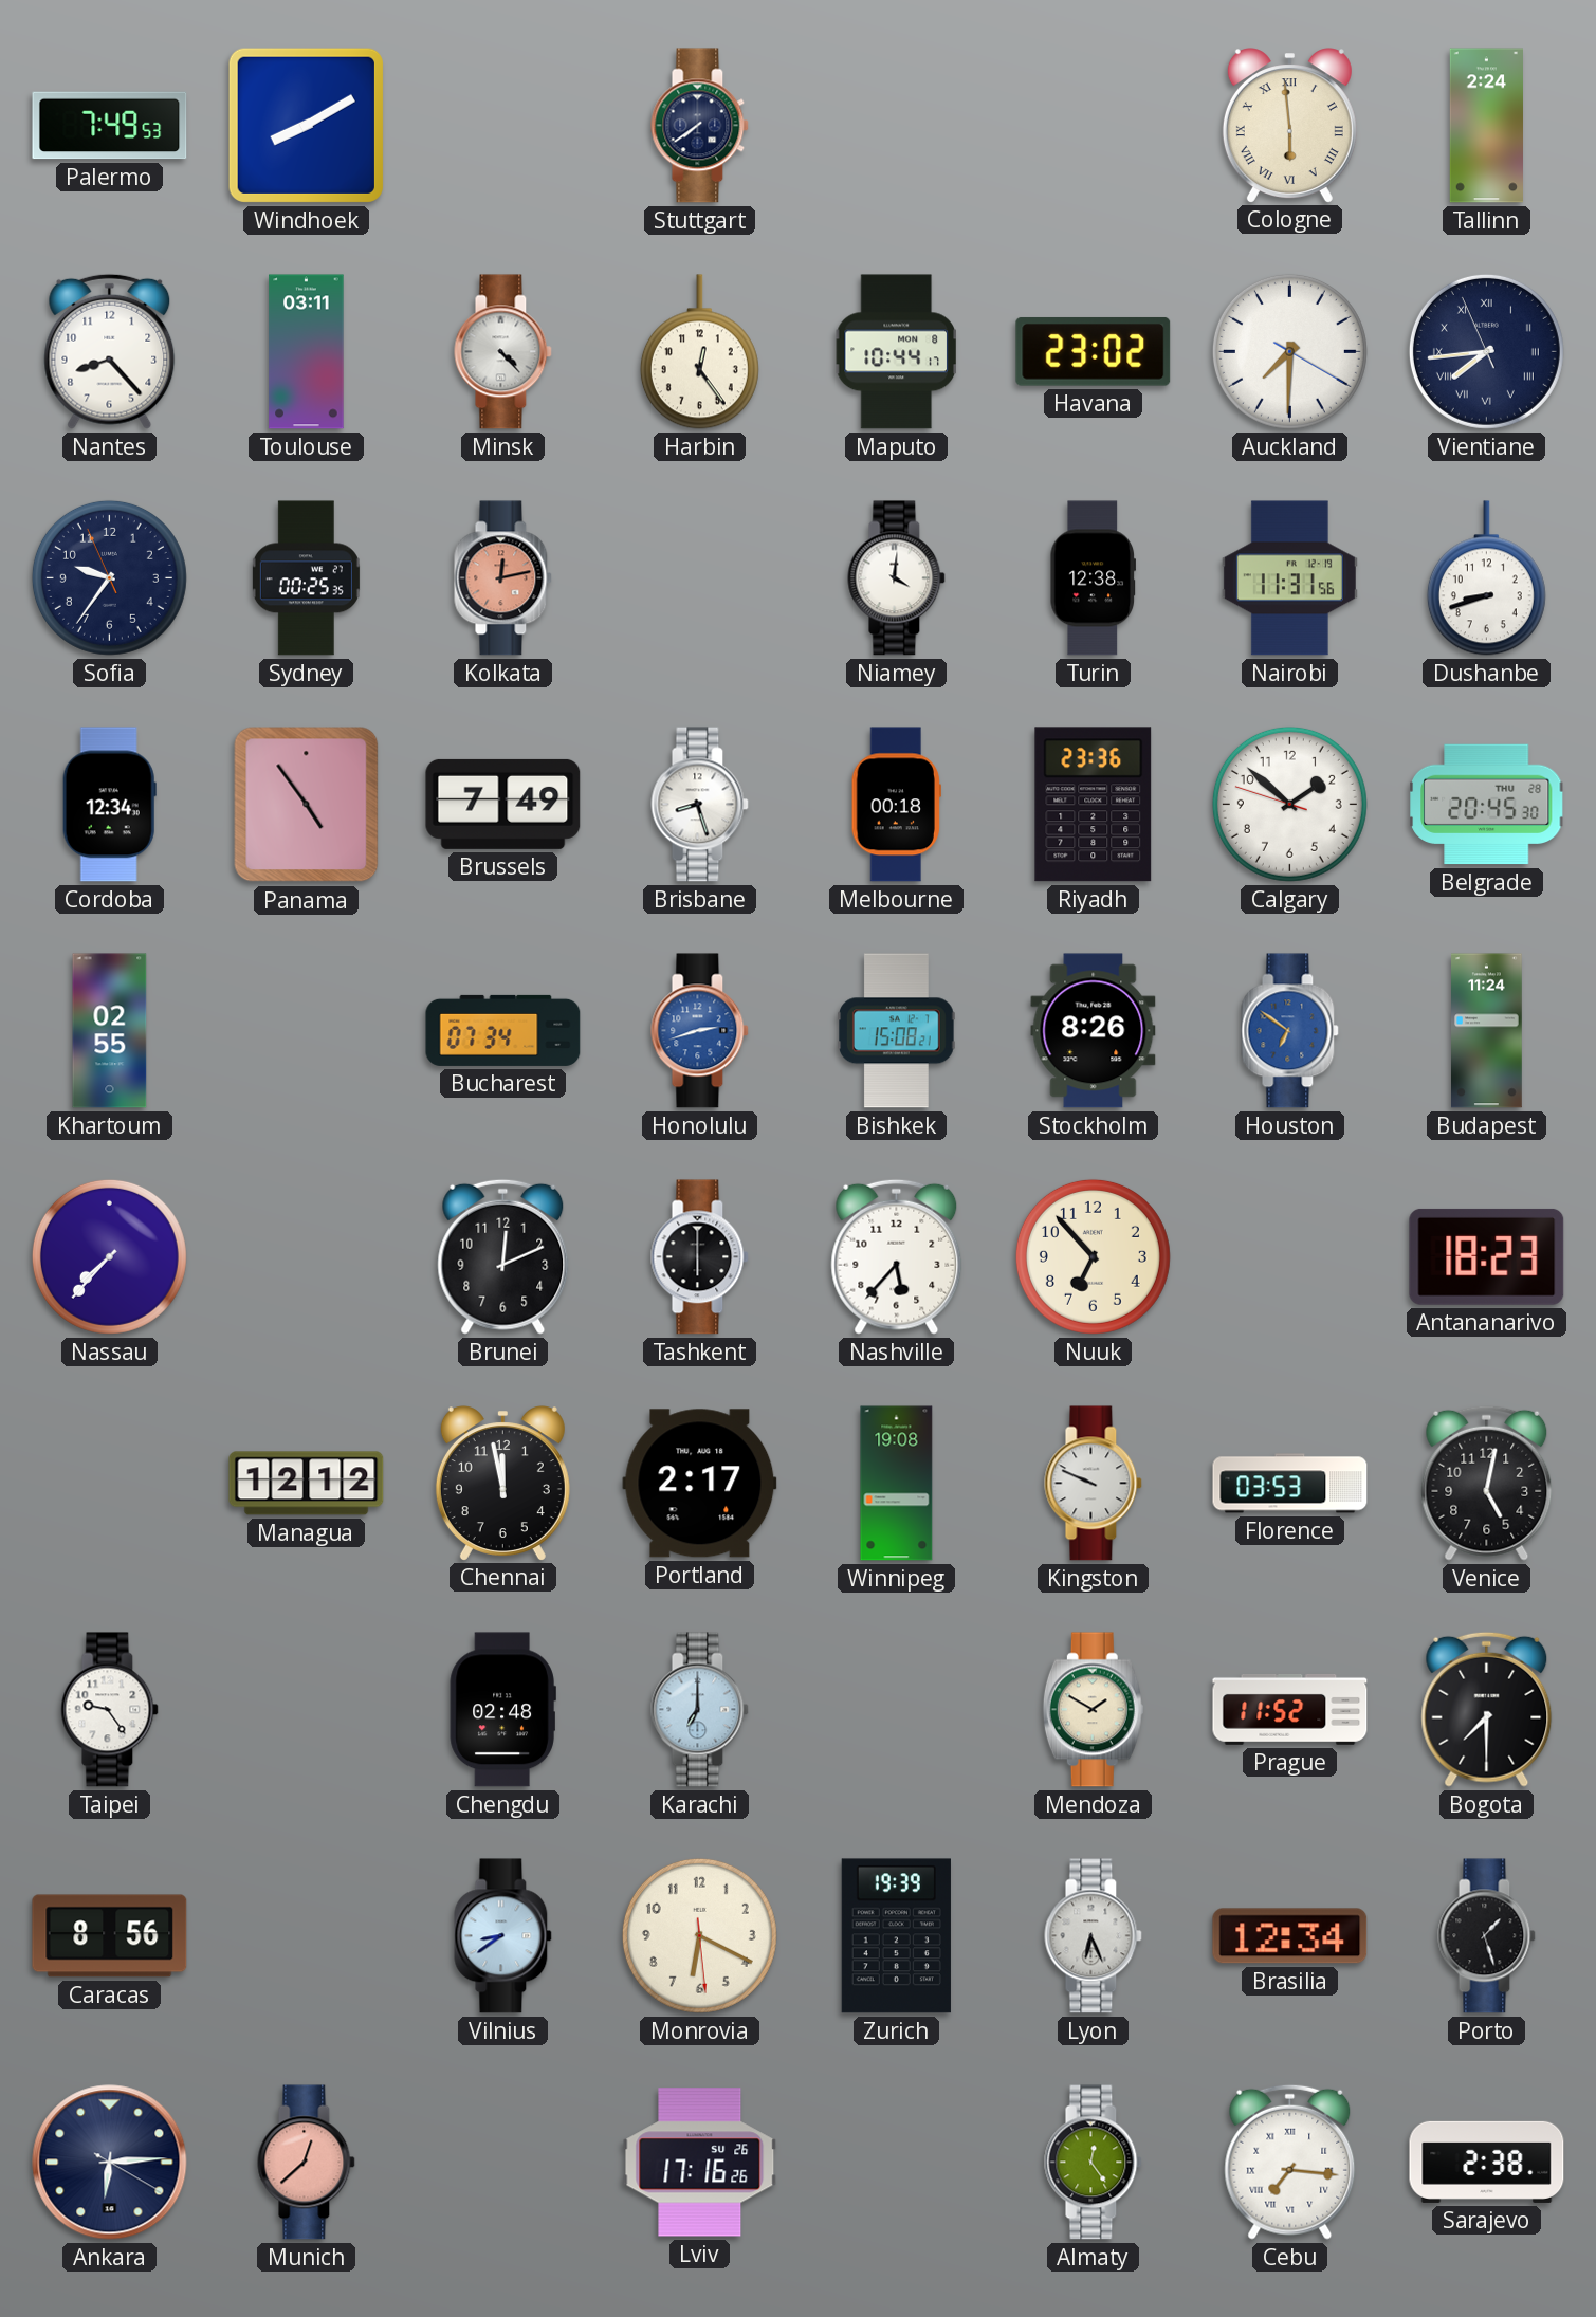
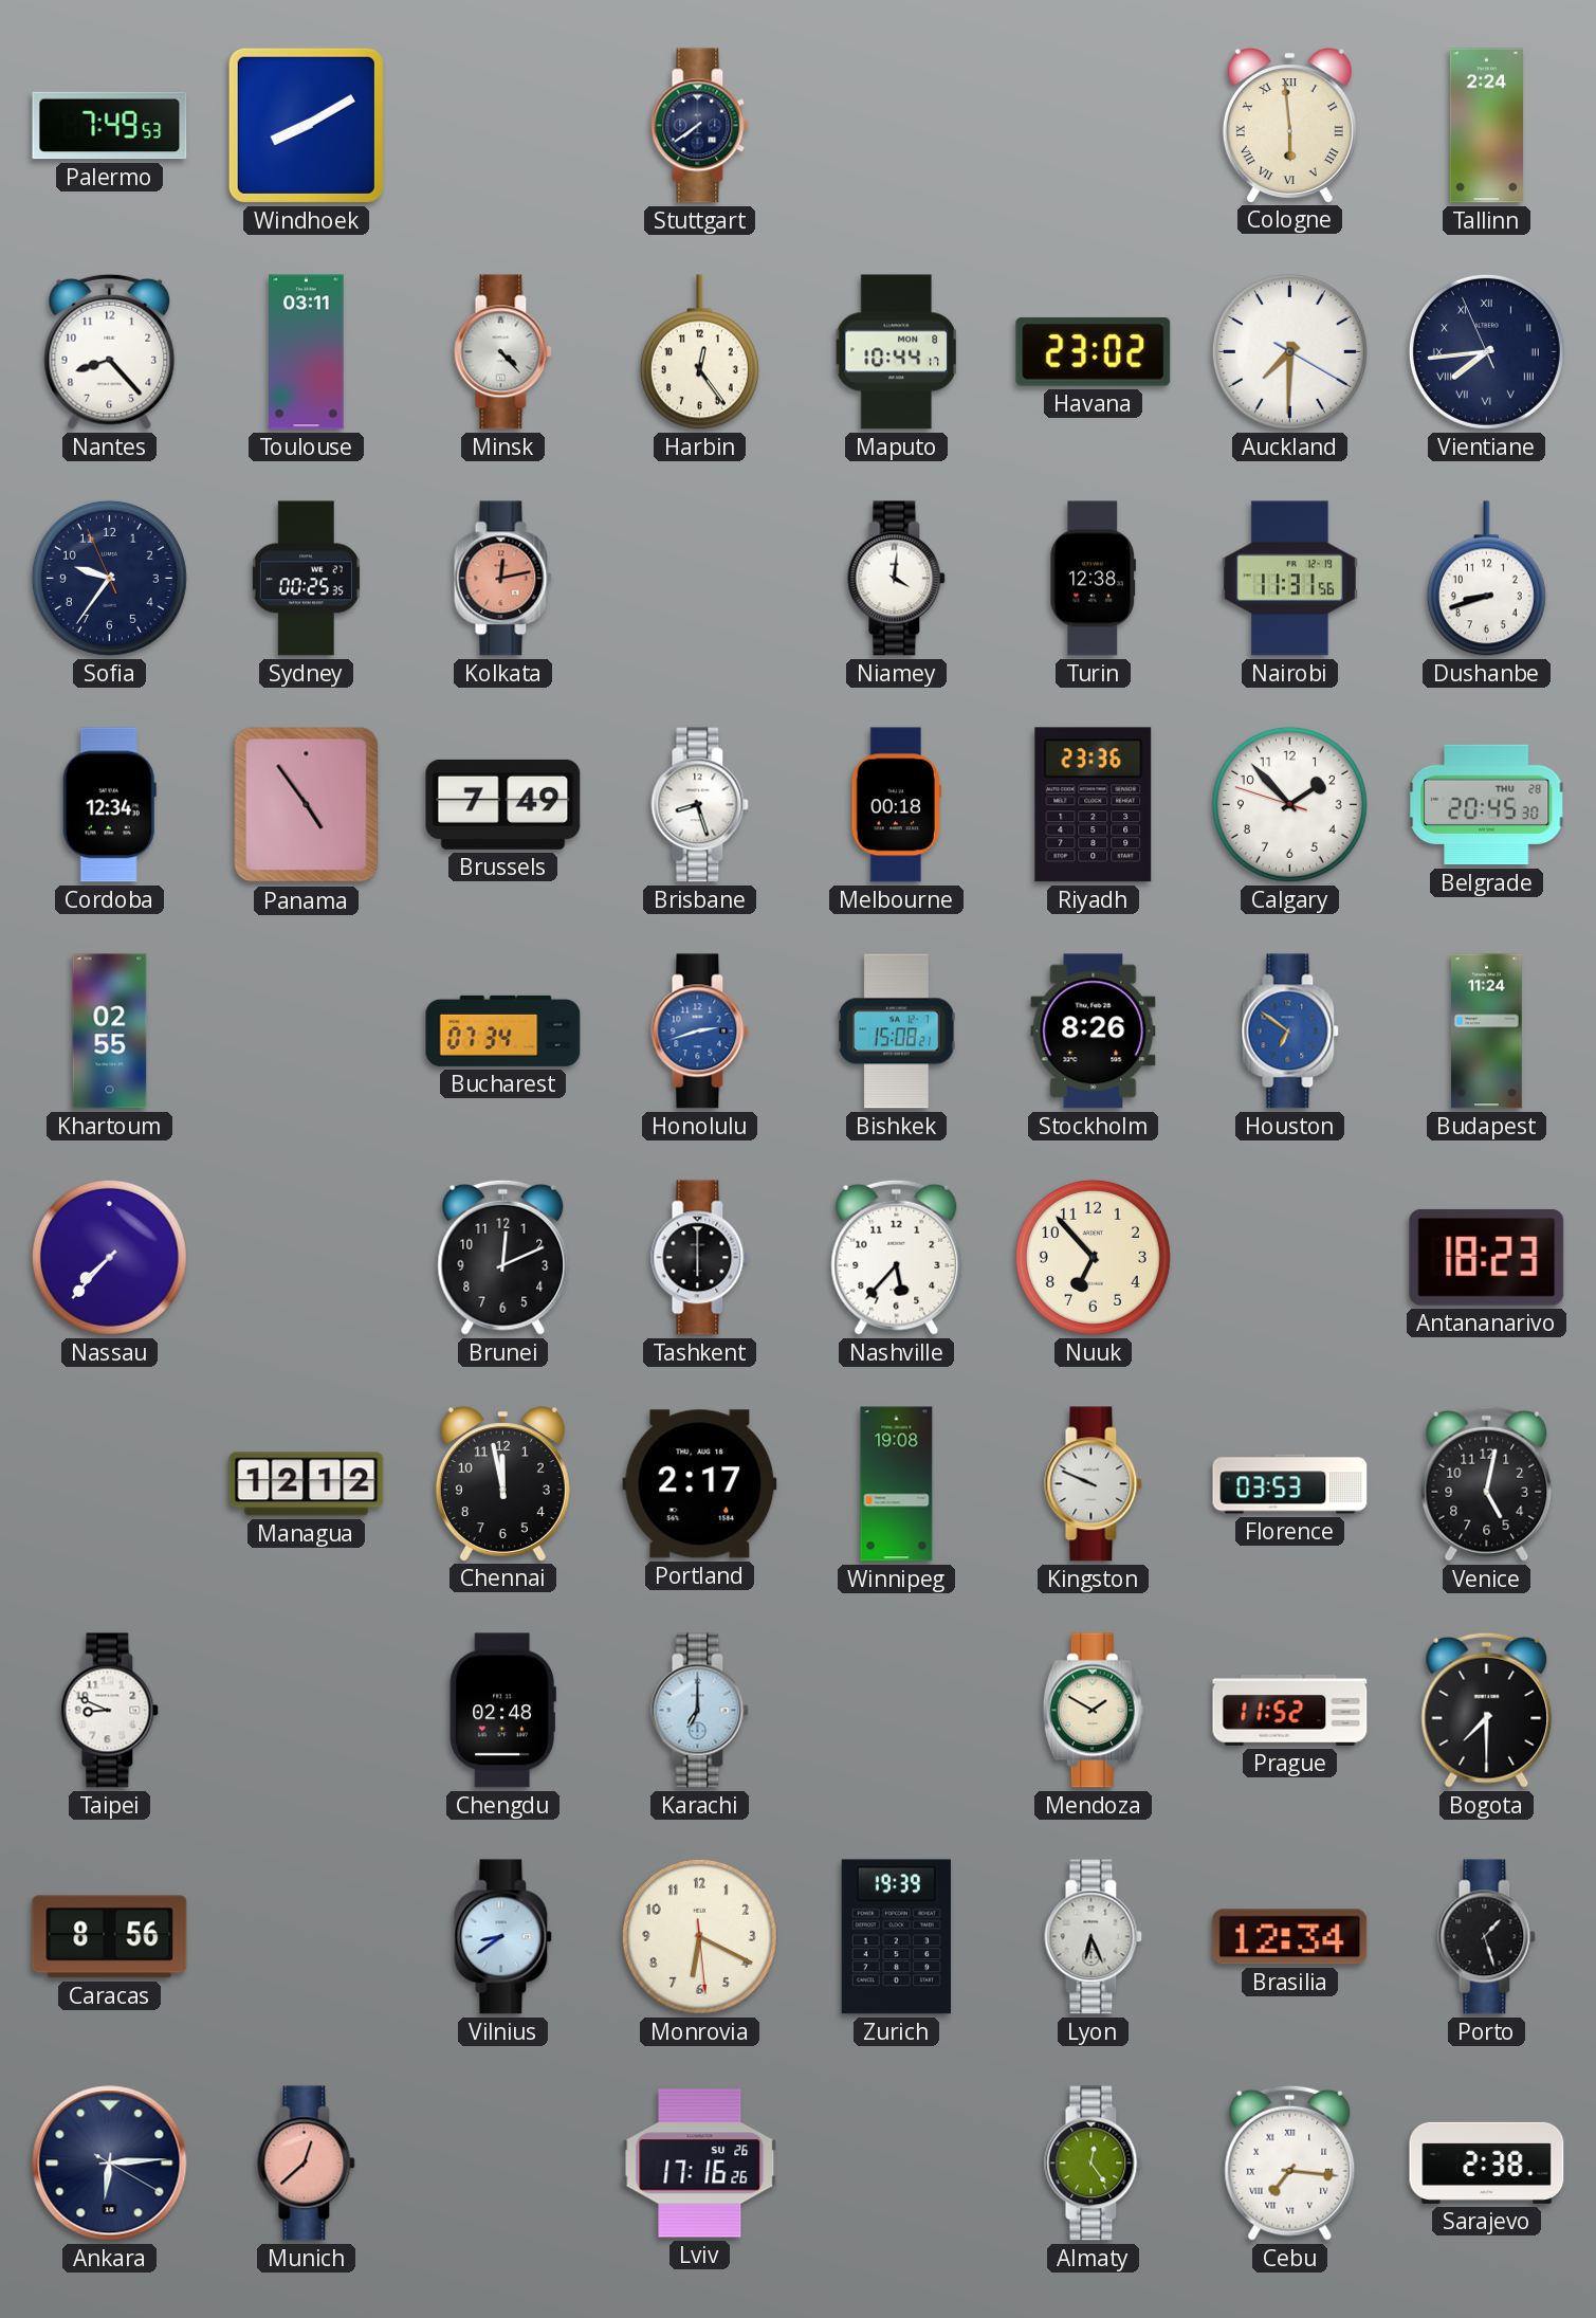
Calgary: 1:51 -> 1:52
Taipei: 9:24 -> 8:49
